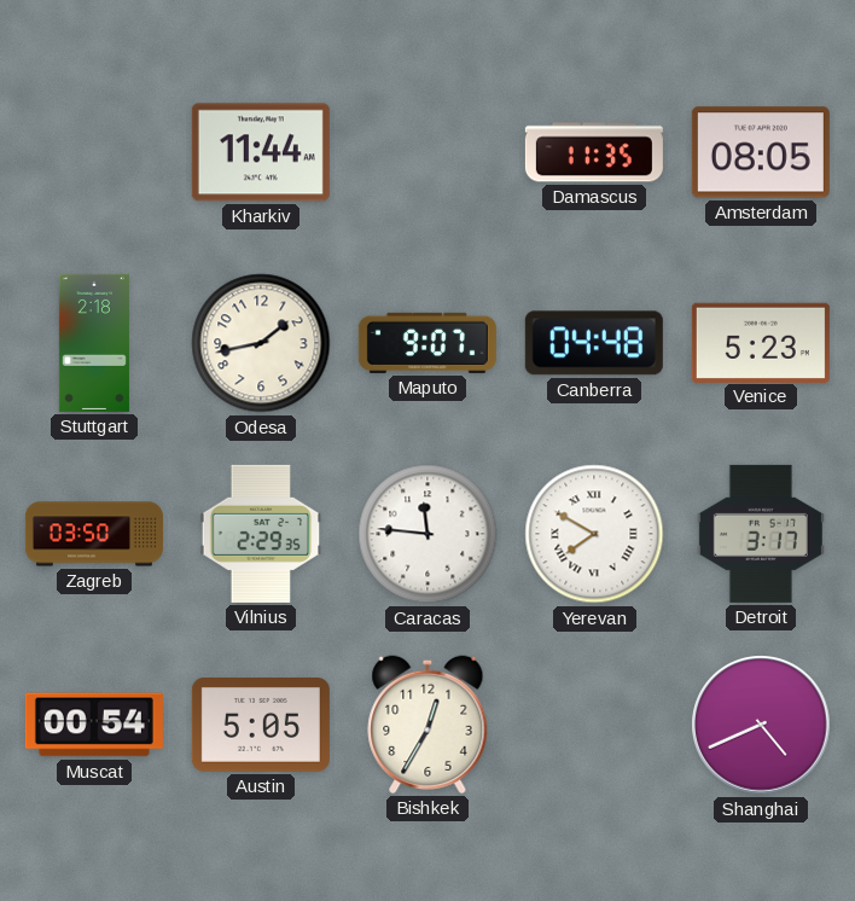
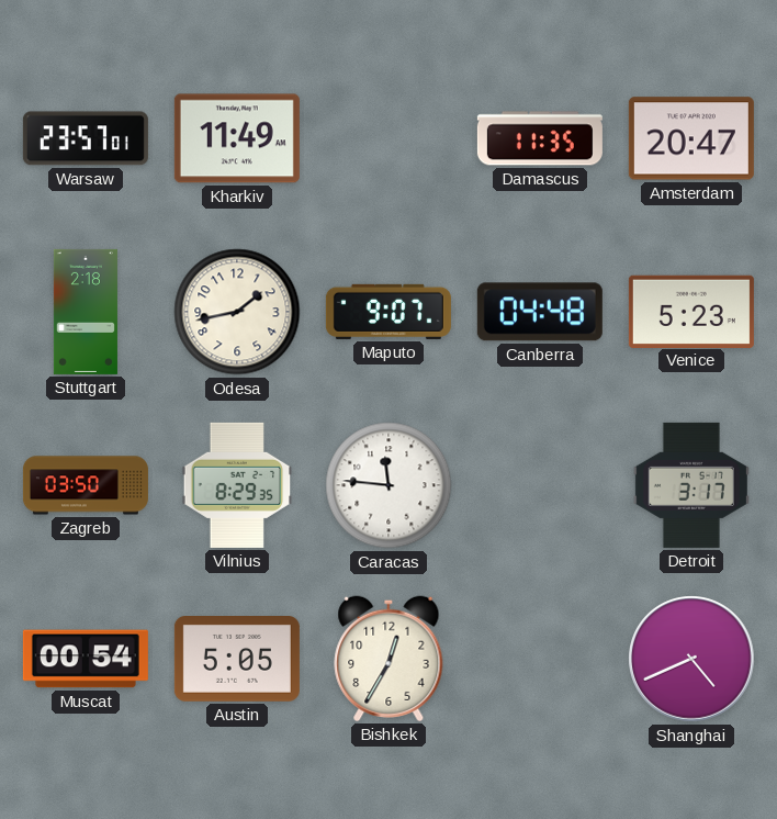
Warsaw: none -> 23:57
Kharkiv: 11:44 -> 11:49
Amsterdam: 08:05 -> 20:47
Vilnius: 2:29 -> 8:29
Yerevan: 7:50 -> none
